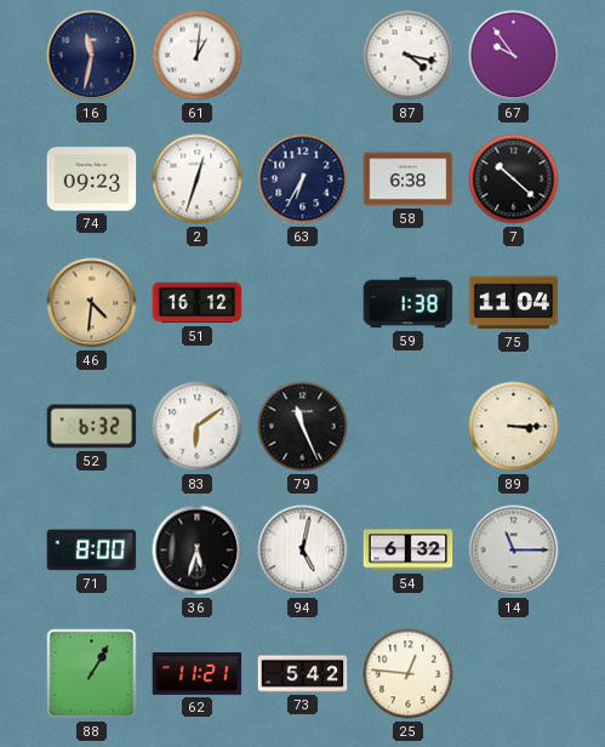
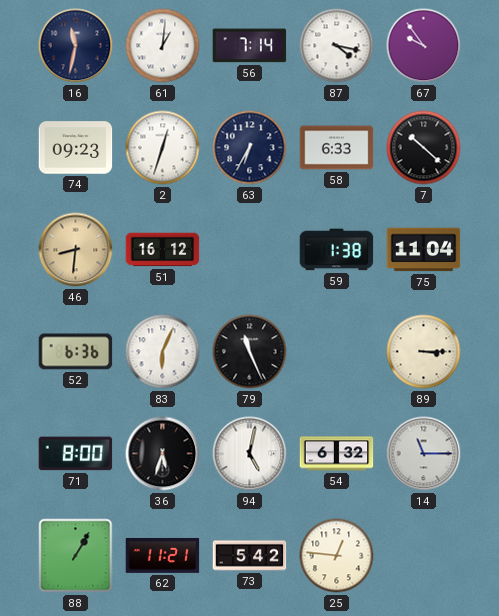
56: none -> 7:14
58: 6:38 -> 6:33
46: 4:31 -> 8:31
52: 6:32 -> 6:36
83: 6:09 -> 6:04
